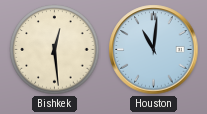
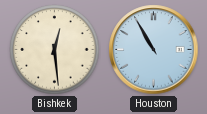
Houston: 11:01 -> 10:55
